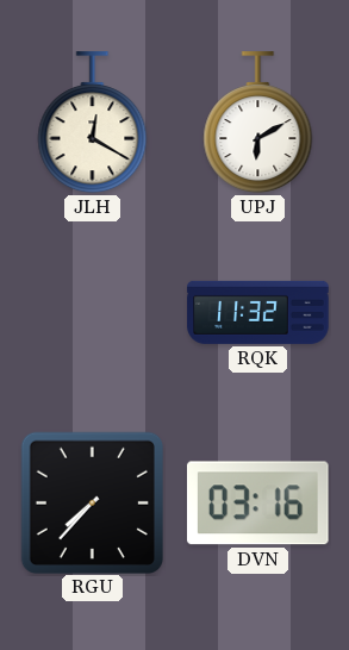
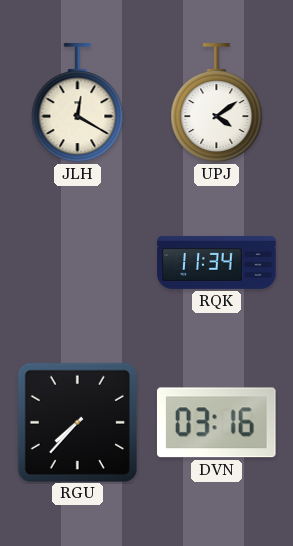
UPJ: 6:10 -> 4:09
RQK: 11:32 -> 11:34
